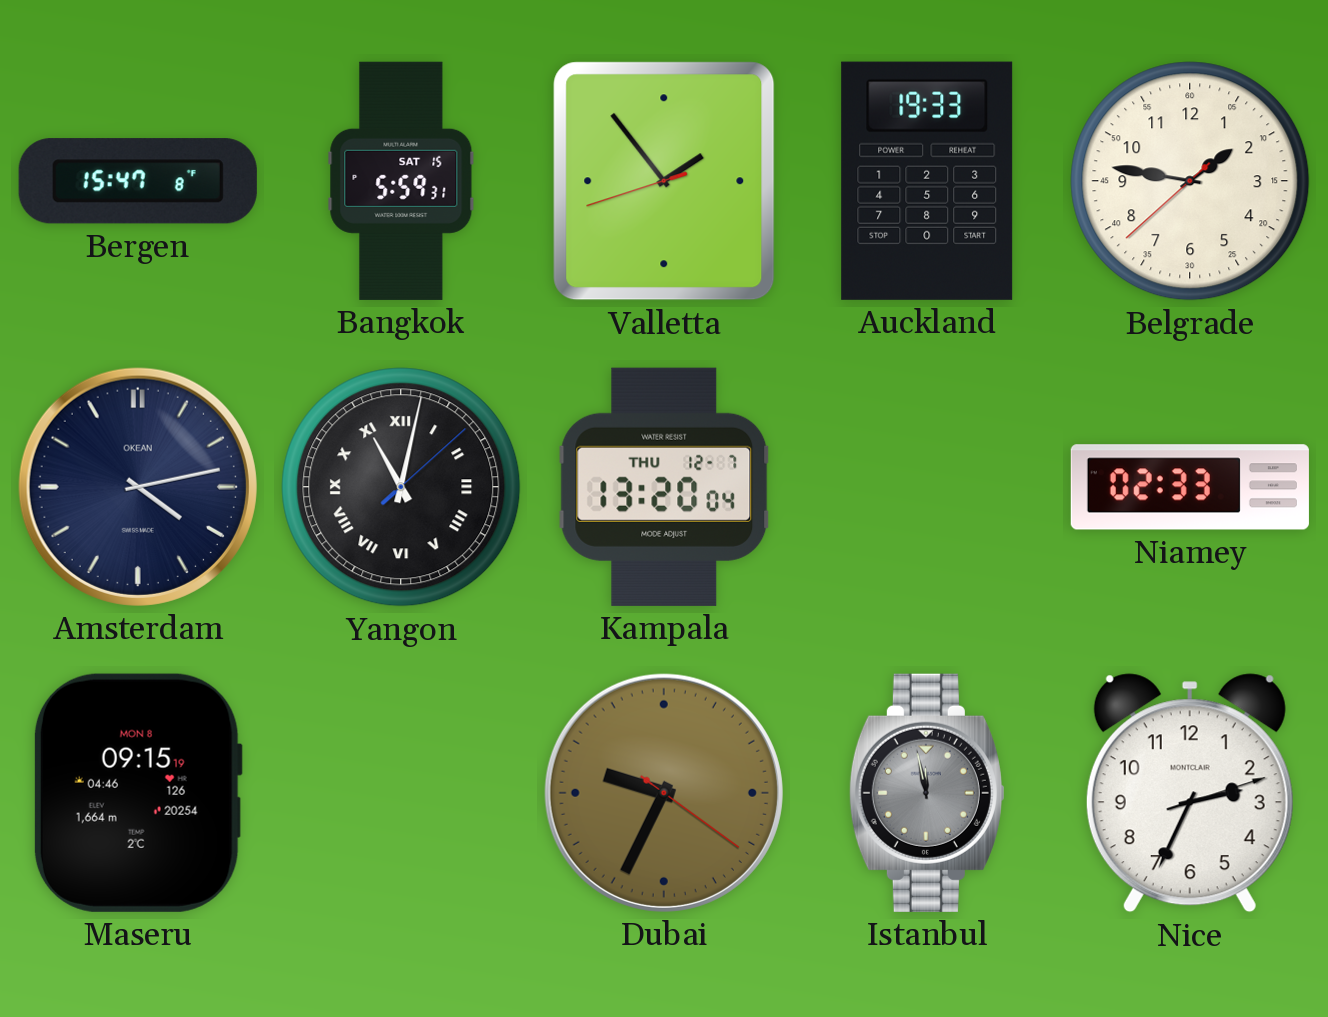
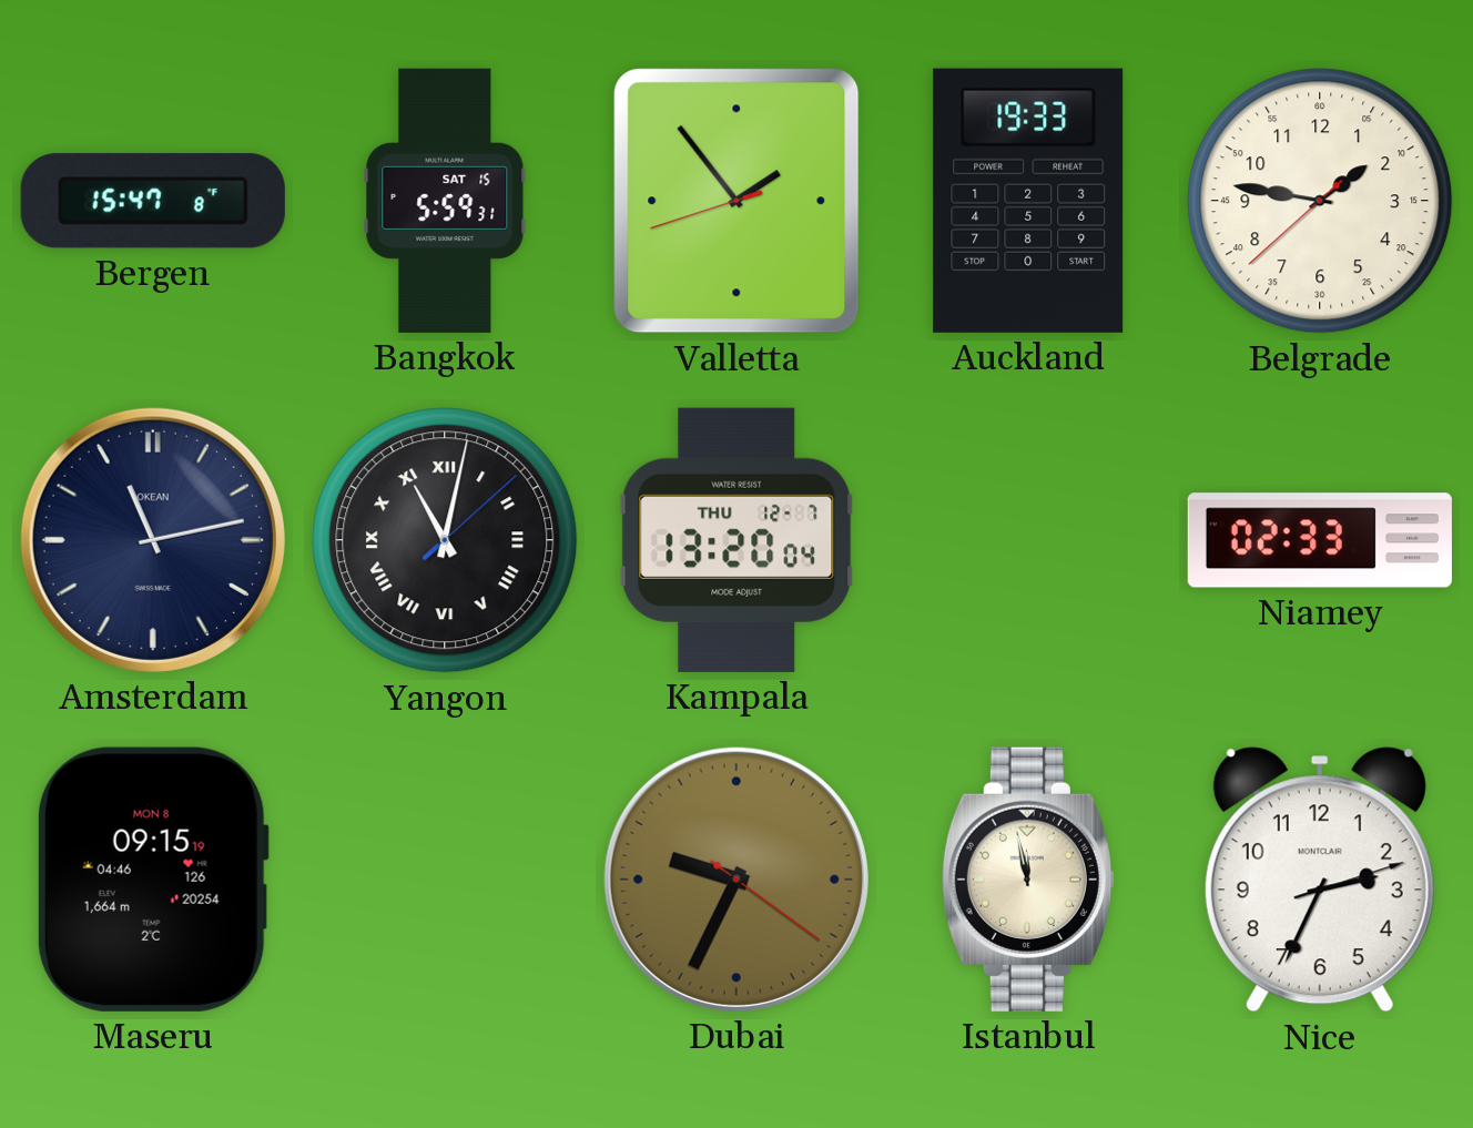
Amsterdam: 4:13 -> 11:13
Istanbul dial: grey -> cream
